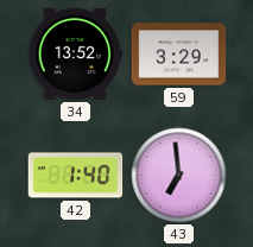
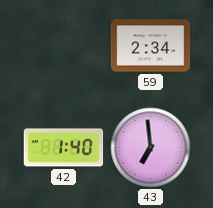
34: 13:52 -> none
59: 3:29 -> 2:34
